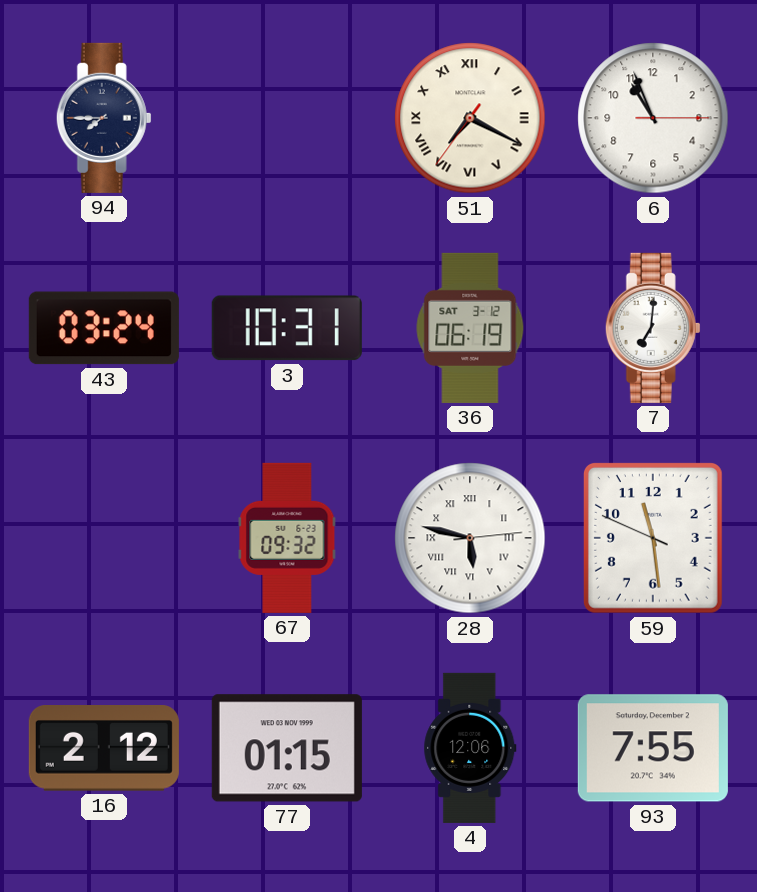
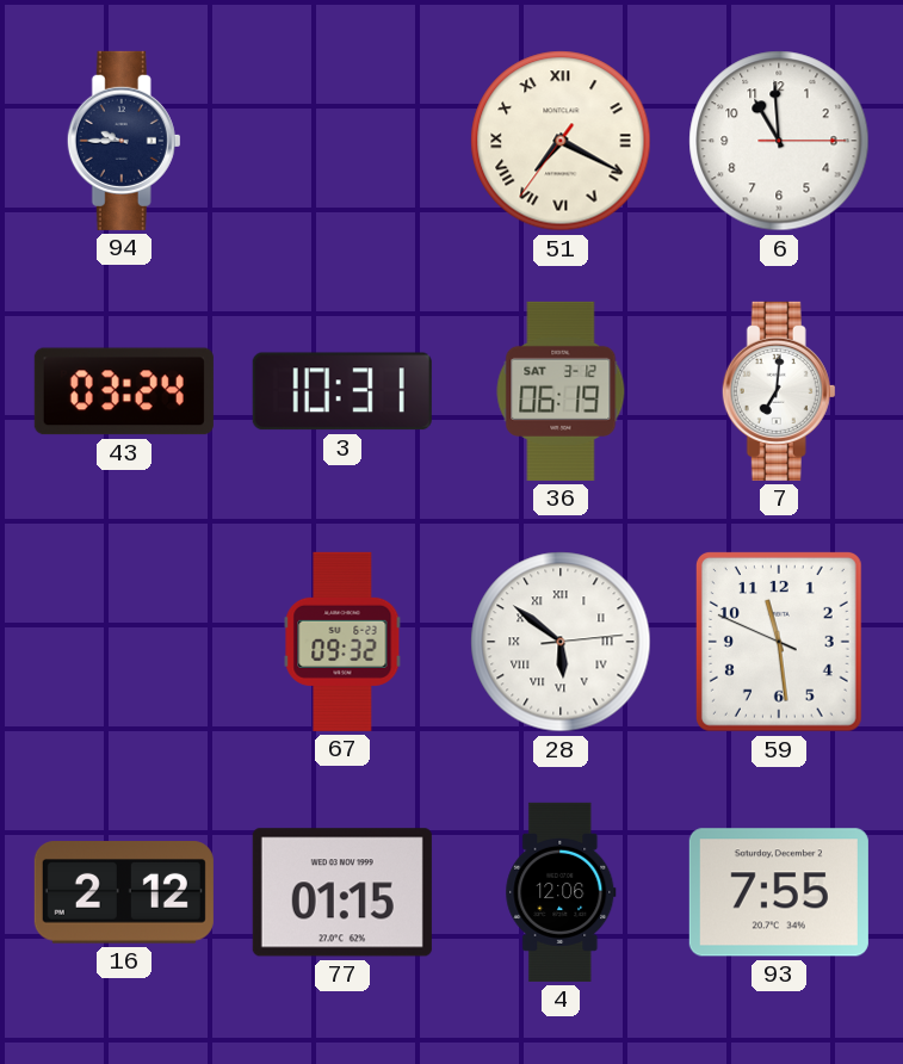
94: 7:45 -> 9:45
6: 10:56 -> 10:59
28: 5:47 -> 5:51
